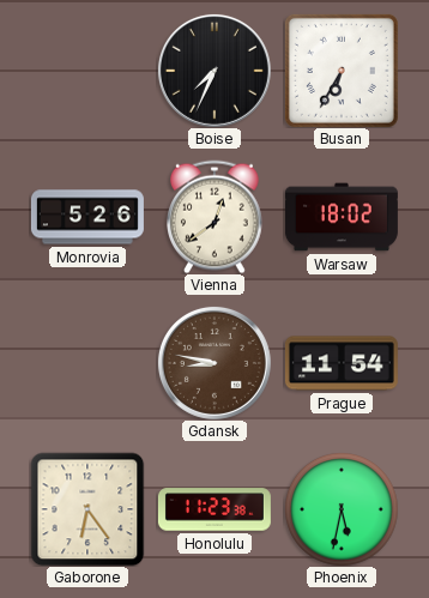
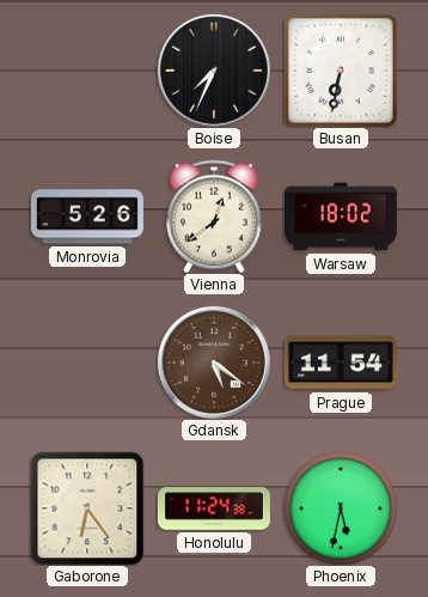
Busan: 6:35 -> 6:32
Gdansk: 8:47 -> 5:21
Honolulu: 11:23 -> 11:24
